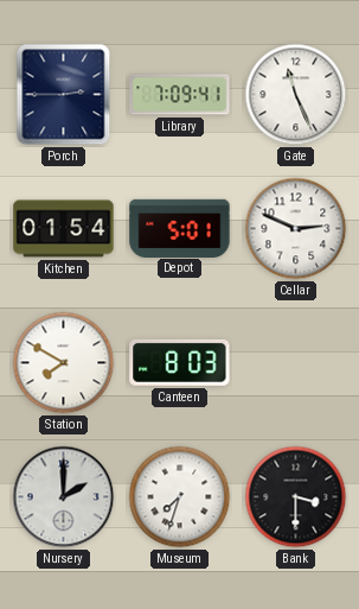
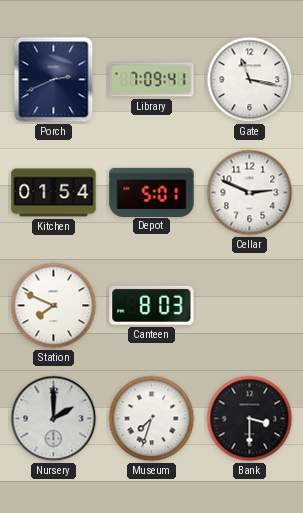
Porch: 2:45 -> 2:41
Gate: 11:26 -> 11:17
Station: 7:50 -> 7:49
